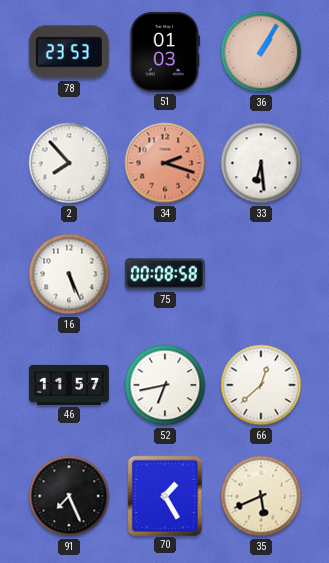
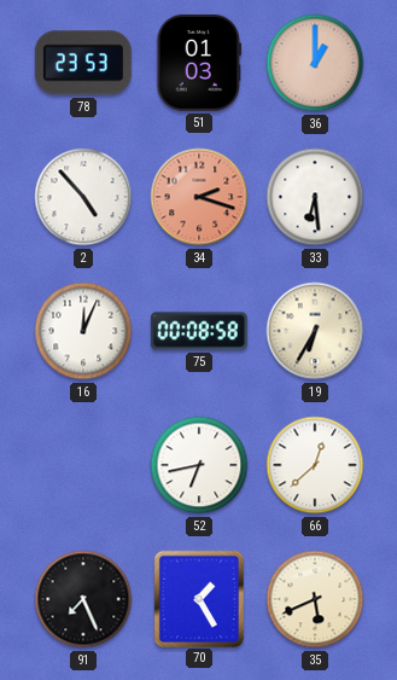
36: 1:05 -> 1:00
2: 7:53 -> 4:53
16: 5:26 -> 12:04
19: none -> 6:35
46: 11:57 -> none
